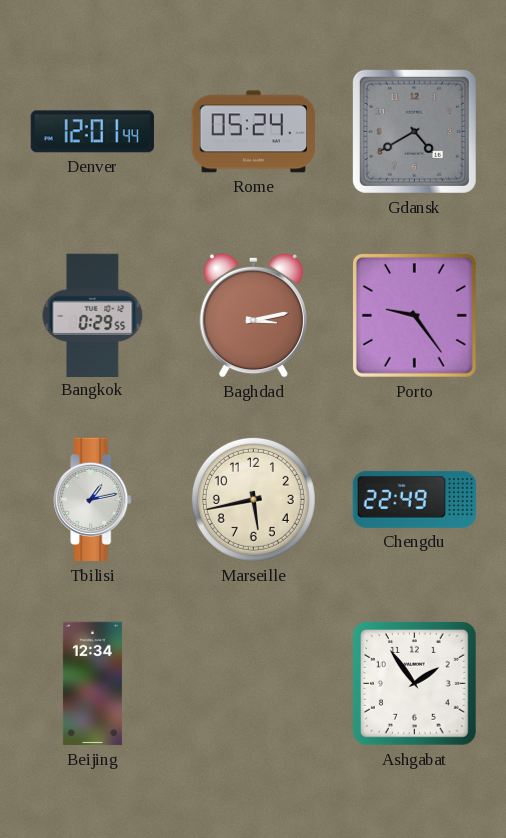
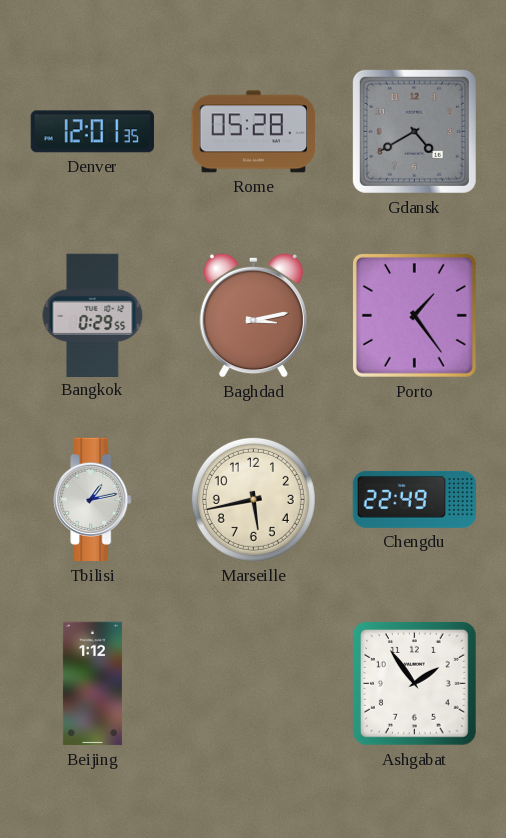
Denver: 12:01:44 -> 12:01:35
Rome: 05:24 -> 05:28
Porto: 9:24 -> 1:24
Beijing: 12:34 -> 1:12
